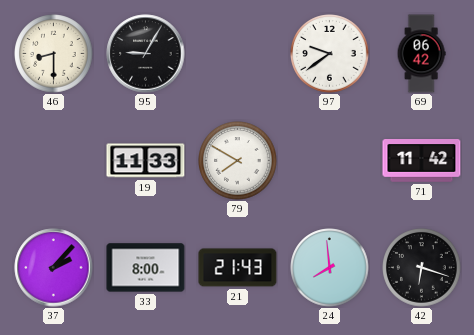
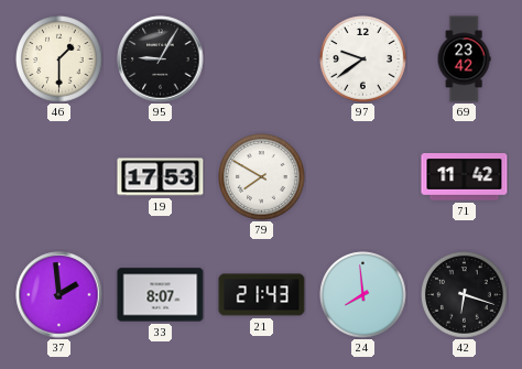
46: 8:30 -> 1:30
69: 06:42 -> 23:42
19: 11:33 -> 17:53
37: 2:07 -> 1:59
33: 8:00 -> 8:07
